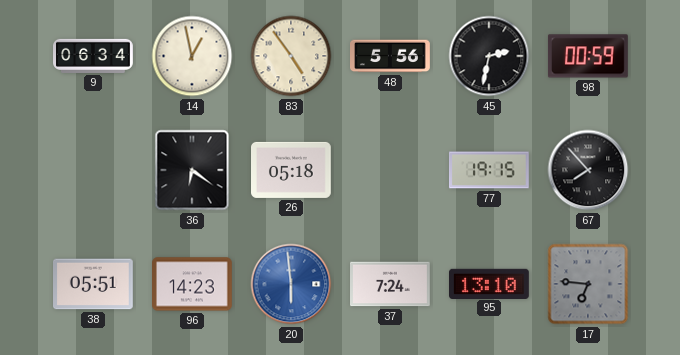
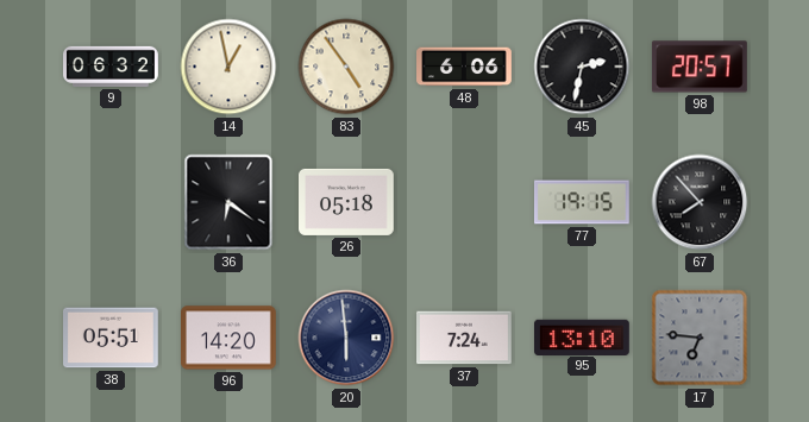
9: 06:34 -> 06:32
48: 5:56 -> 6:06
98: 00:59 -> 20:57
96: 14:23 -> 14:20
20 dial: blue -> navy
